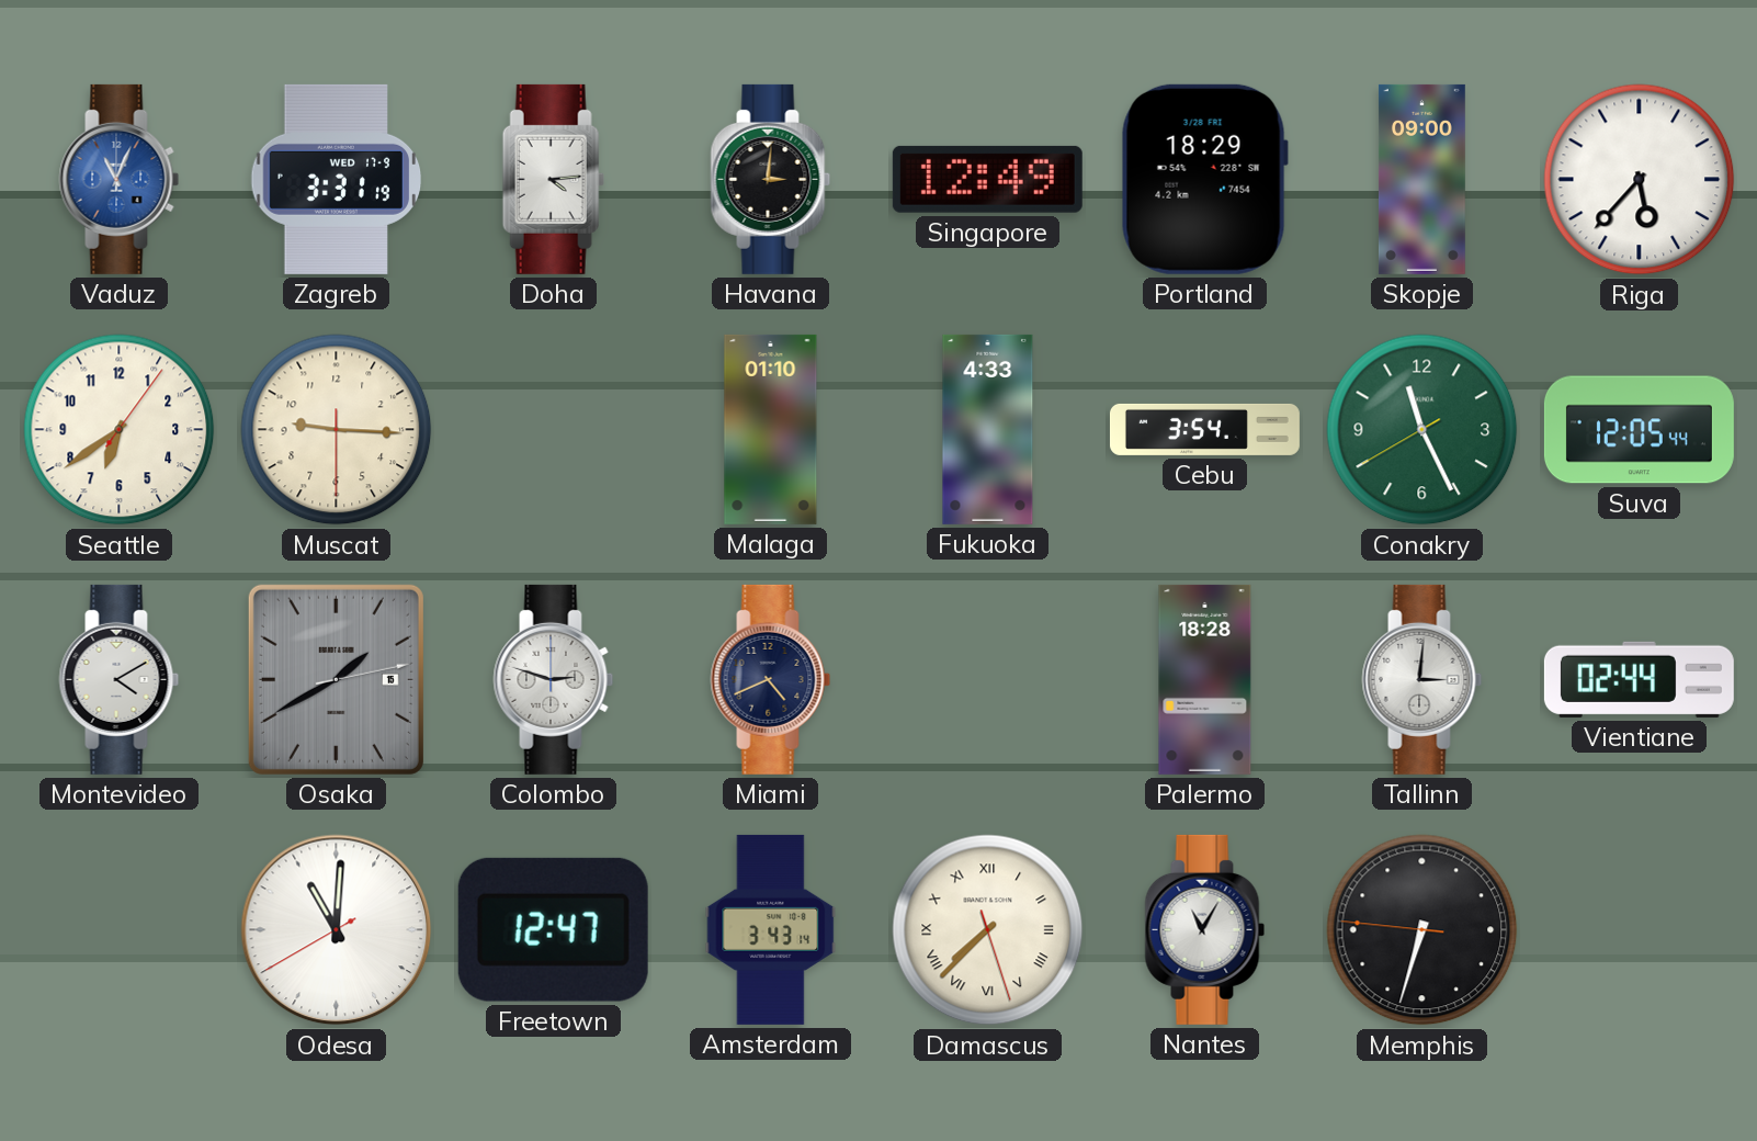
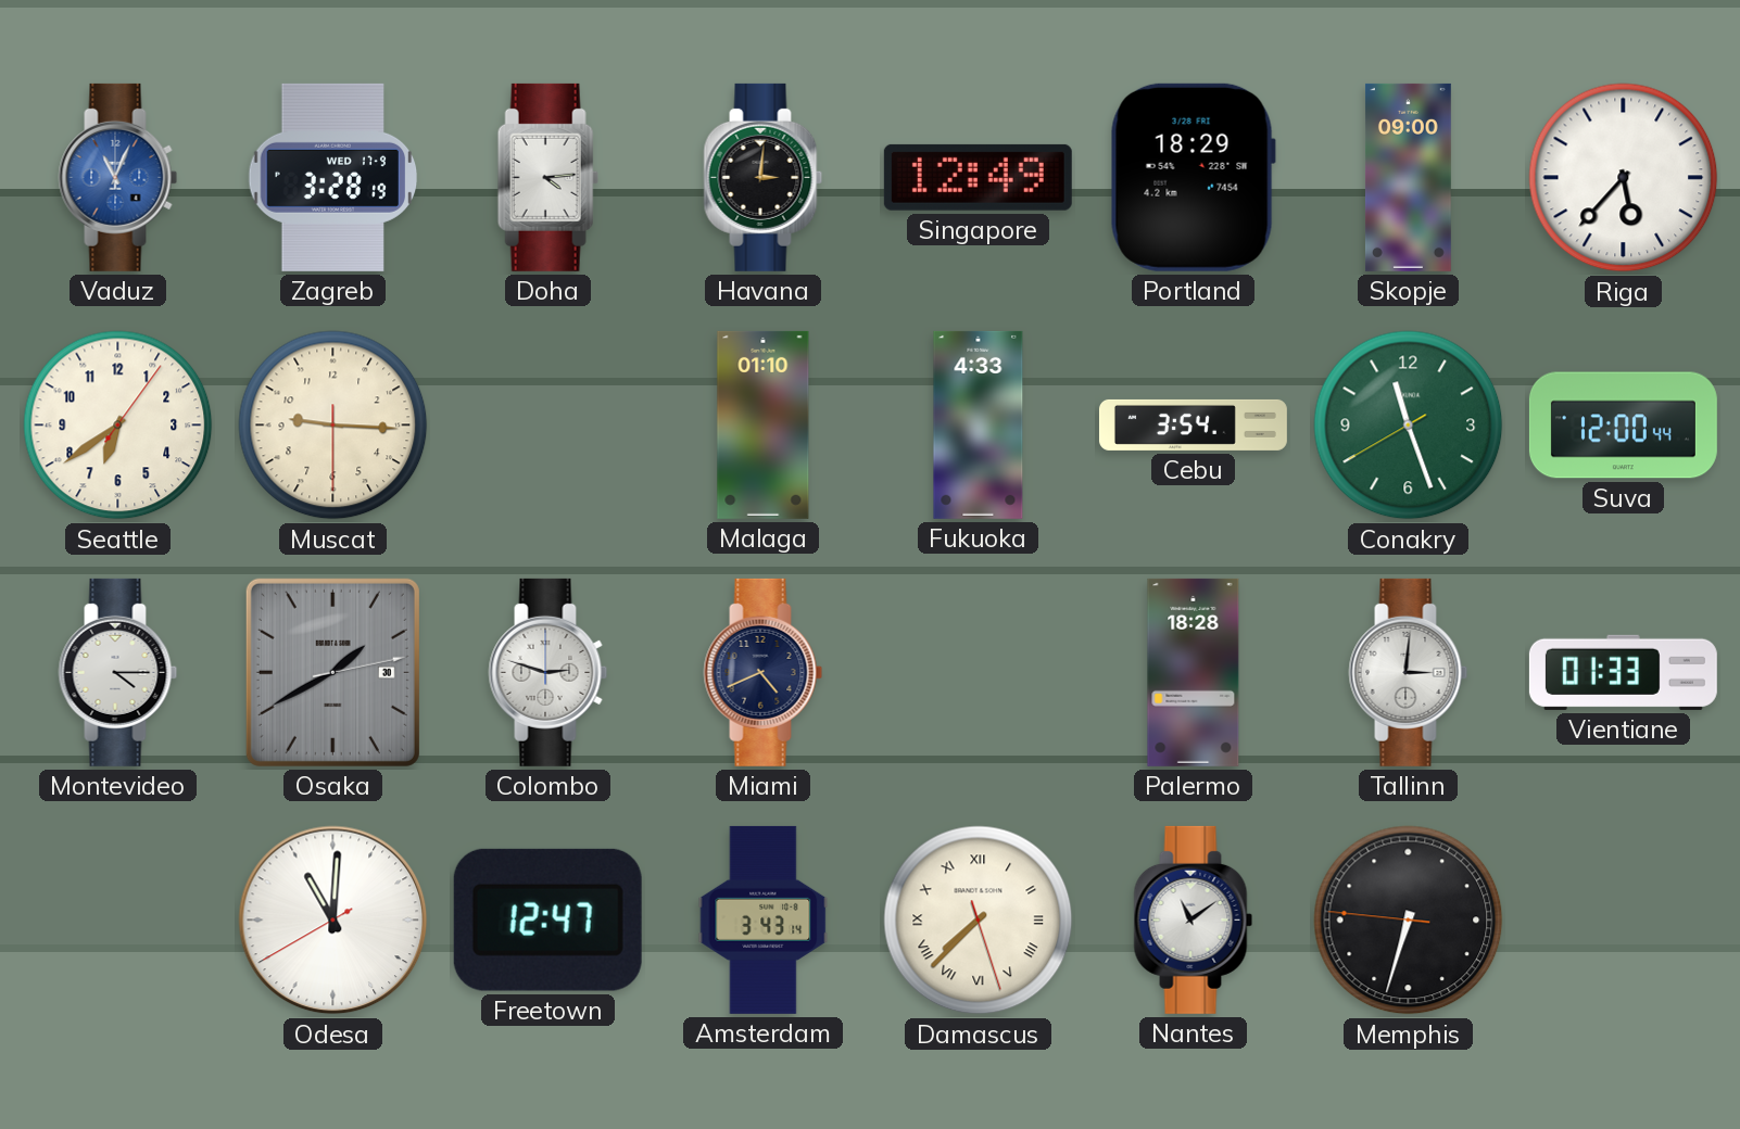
Zagreb: 3:31 -> 3:28
Conakry: 11:25 -> 11:26
Suva: 12:05 -> 12:00
Montevideo: 4:10 -> 4:15
Osaka date: 15 -> 30
Vientiane: 02:44 -> 01:33
Nantes: 11:05 -> 11:09
